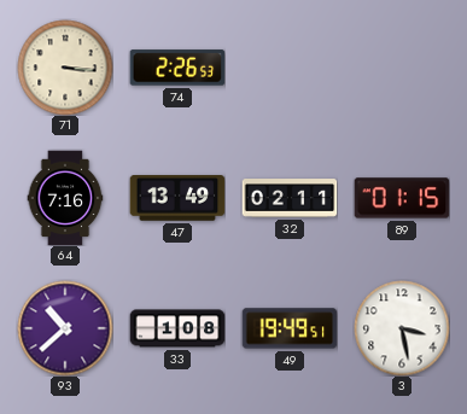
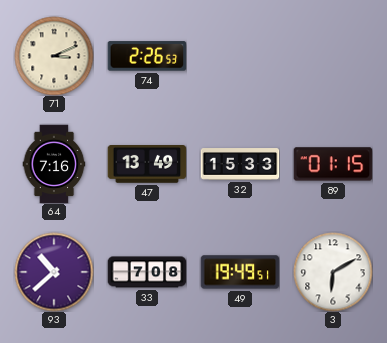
71: 3:16 -> 3:11
32: 02:11 -> 15:33
33: 1:08 -> 7:08
3: 3:28 -> 6:10
